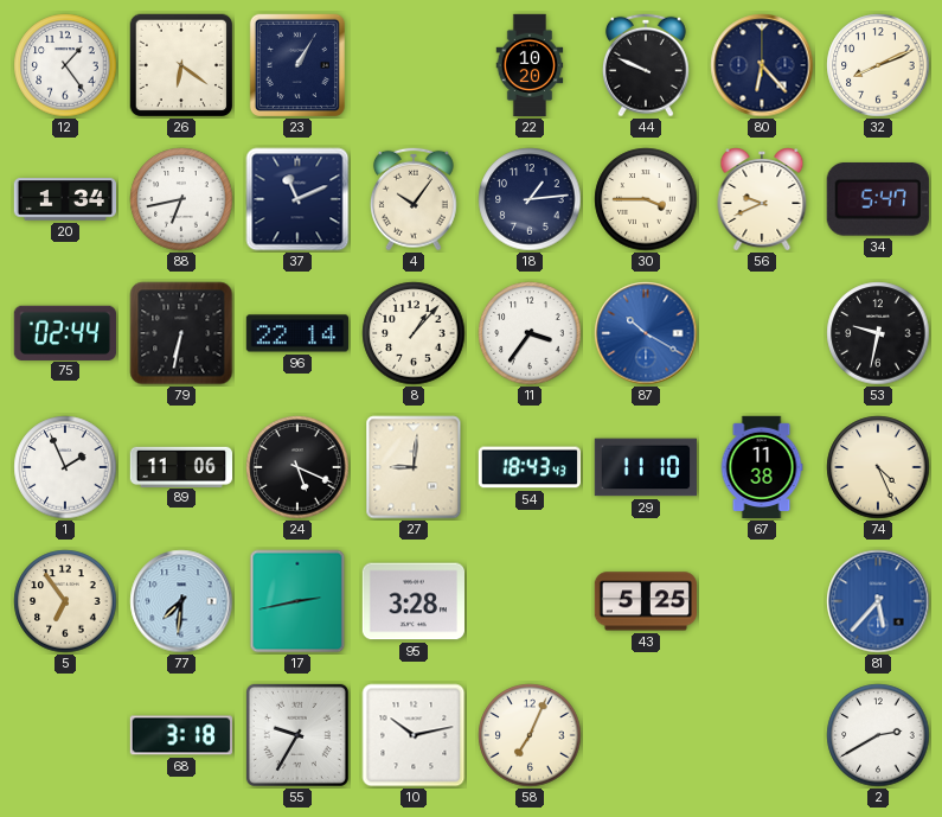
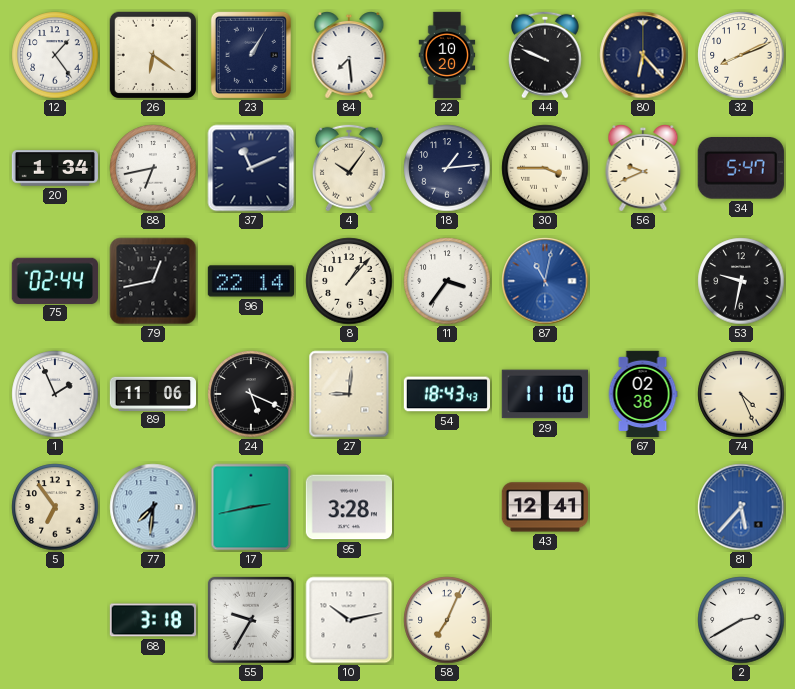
84: none -> 7:29
79: 6:32 -> 12:43
87: 10:20 -> 11:02
67: 11:38 -> 02:38
43: 5:25 -> 12:41
